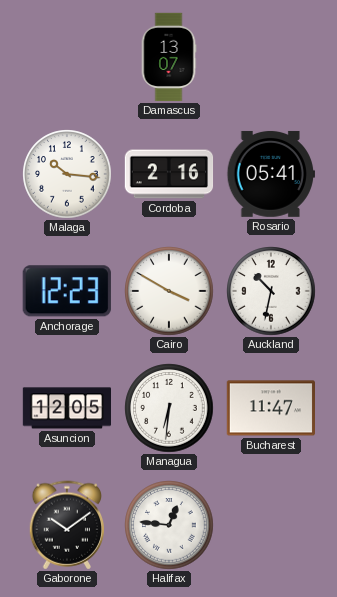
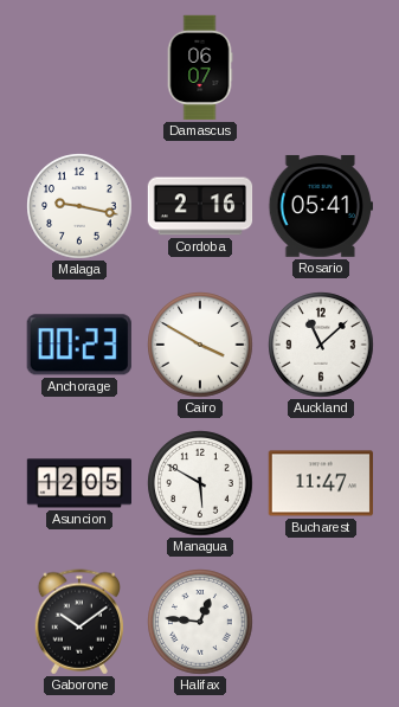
Damascus: 13:07 -> 06:07
Malaga: 10:16 -> 9:17
Anchorage: 12:23 -> 00:23
Auckland: 10:32 -> 11:08
Managua: 6:31 -> 5:50
